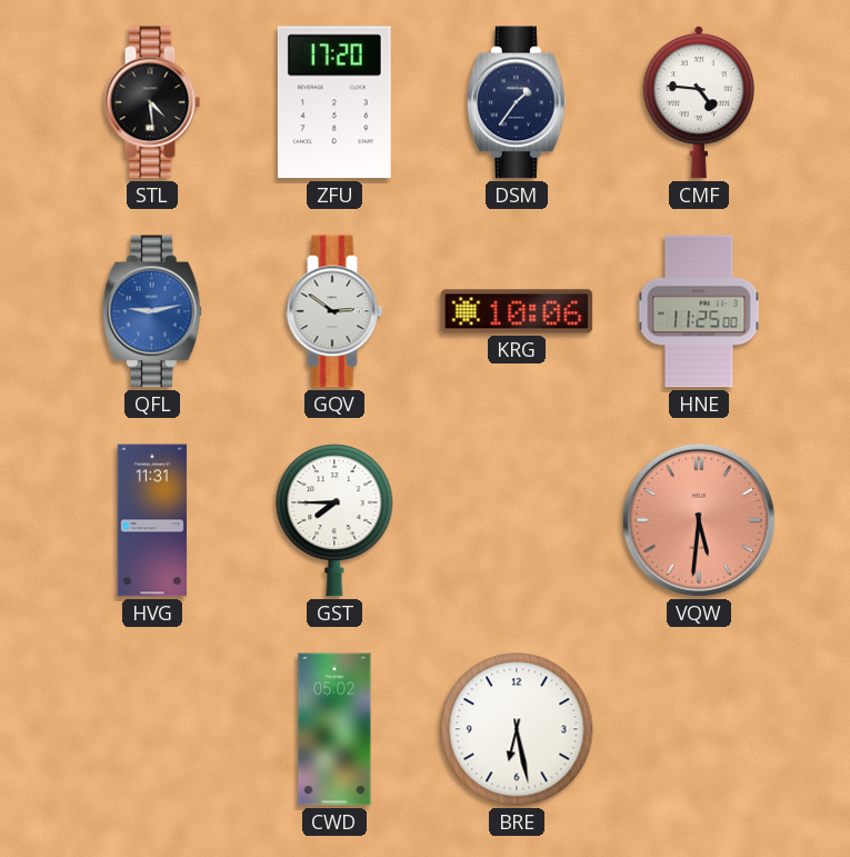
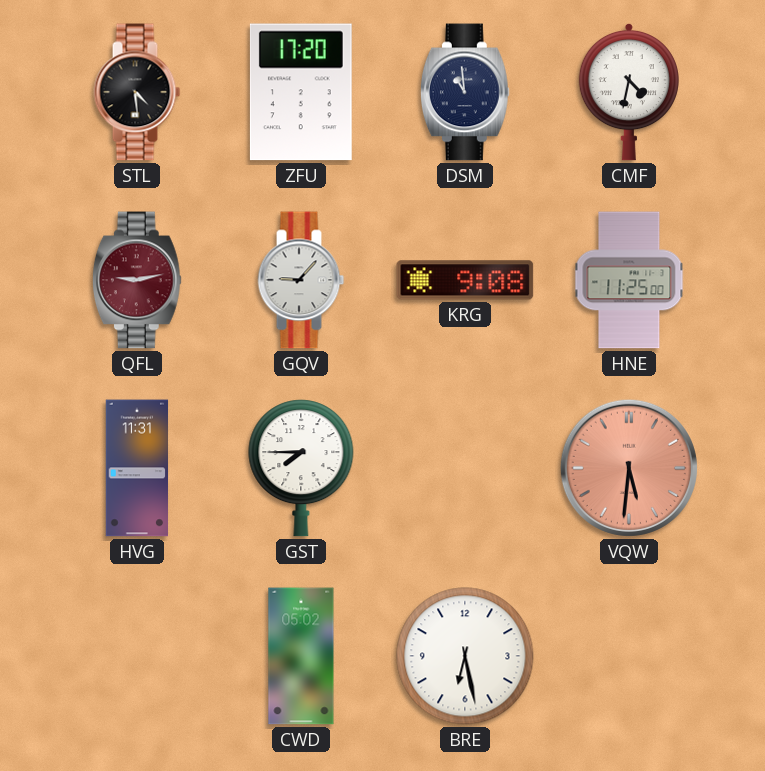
DSM: 1:36 -> 10:59
CMF: 4:46 -> 4:32
QFL dial: blue -> burgundy
GQV: 2:51 -> 9:07
KRG: 10:06 -> 9:08
